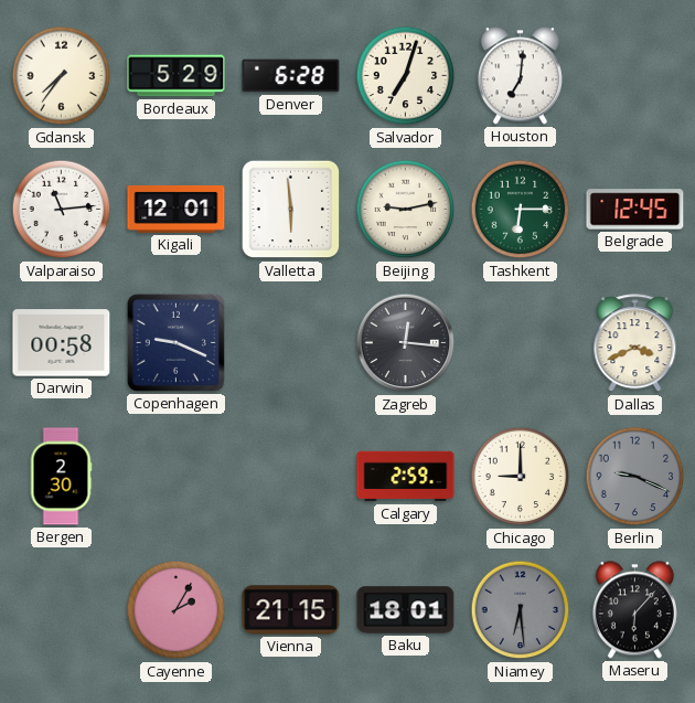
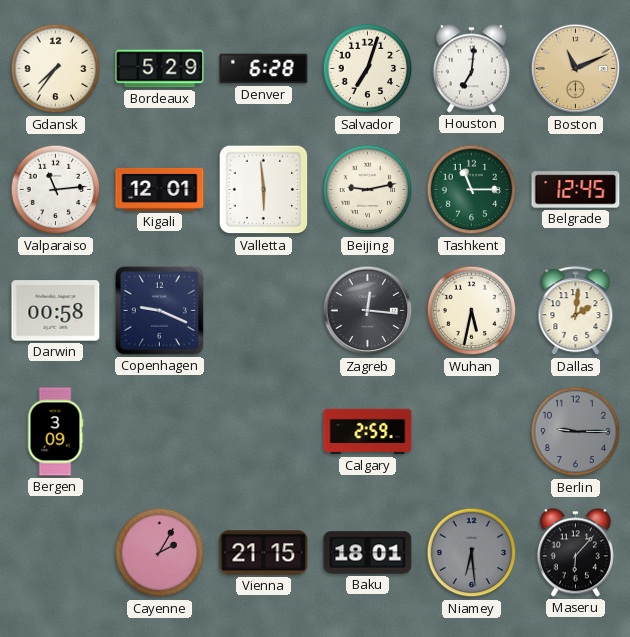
Boston: none -> 11:11
Tashkent: 6:15 -> 11:15
Wuhan: none -> 5:32
Dallas: 3:41 -> 2:01
Bergen: 2:30 -> 3:09
Chicago: 9:00 -> none
Berlin: 9:19 -> 9:15
